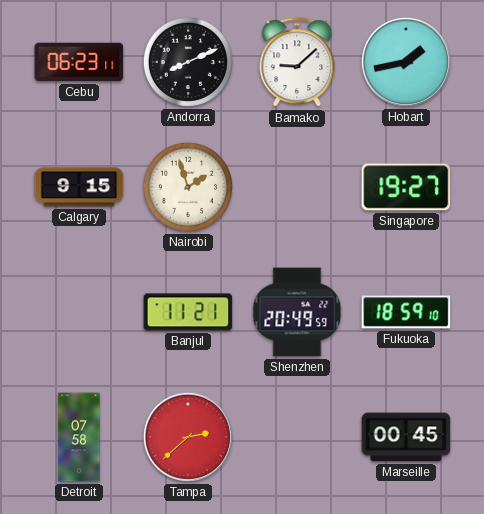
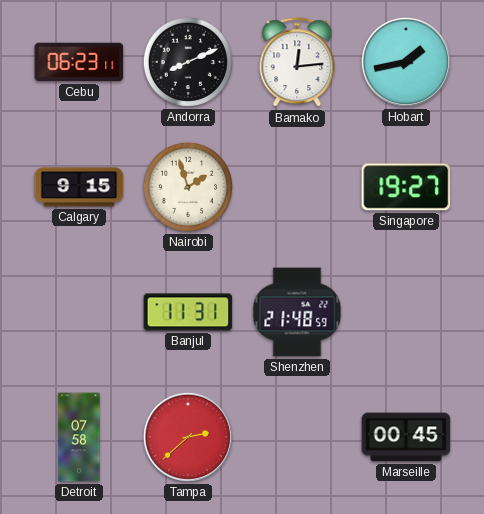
Bamako: 9:08 -> 12:14
Banjul: 11:21 -> 11:31
Shenzhen: 20:49 -> 21:48
Fukuoka: 18:59 -> none
